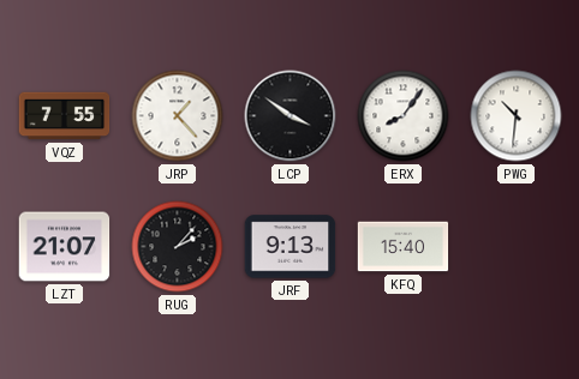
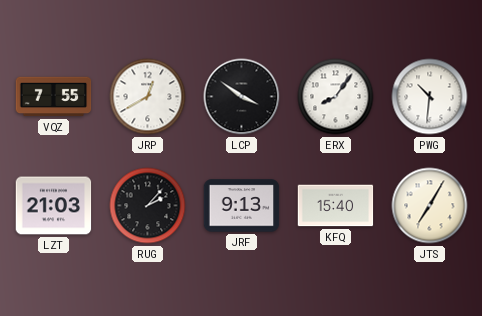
JRP: 1:23 -> 12:40
LZT: 21:07 -> 21:03
JTS: none -> 7:05
